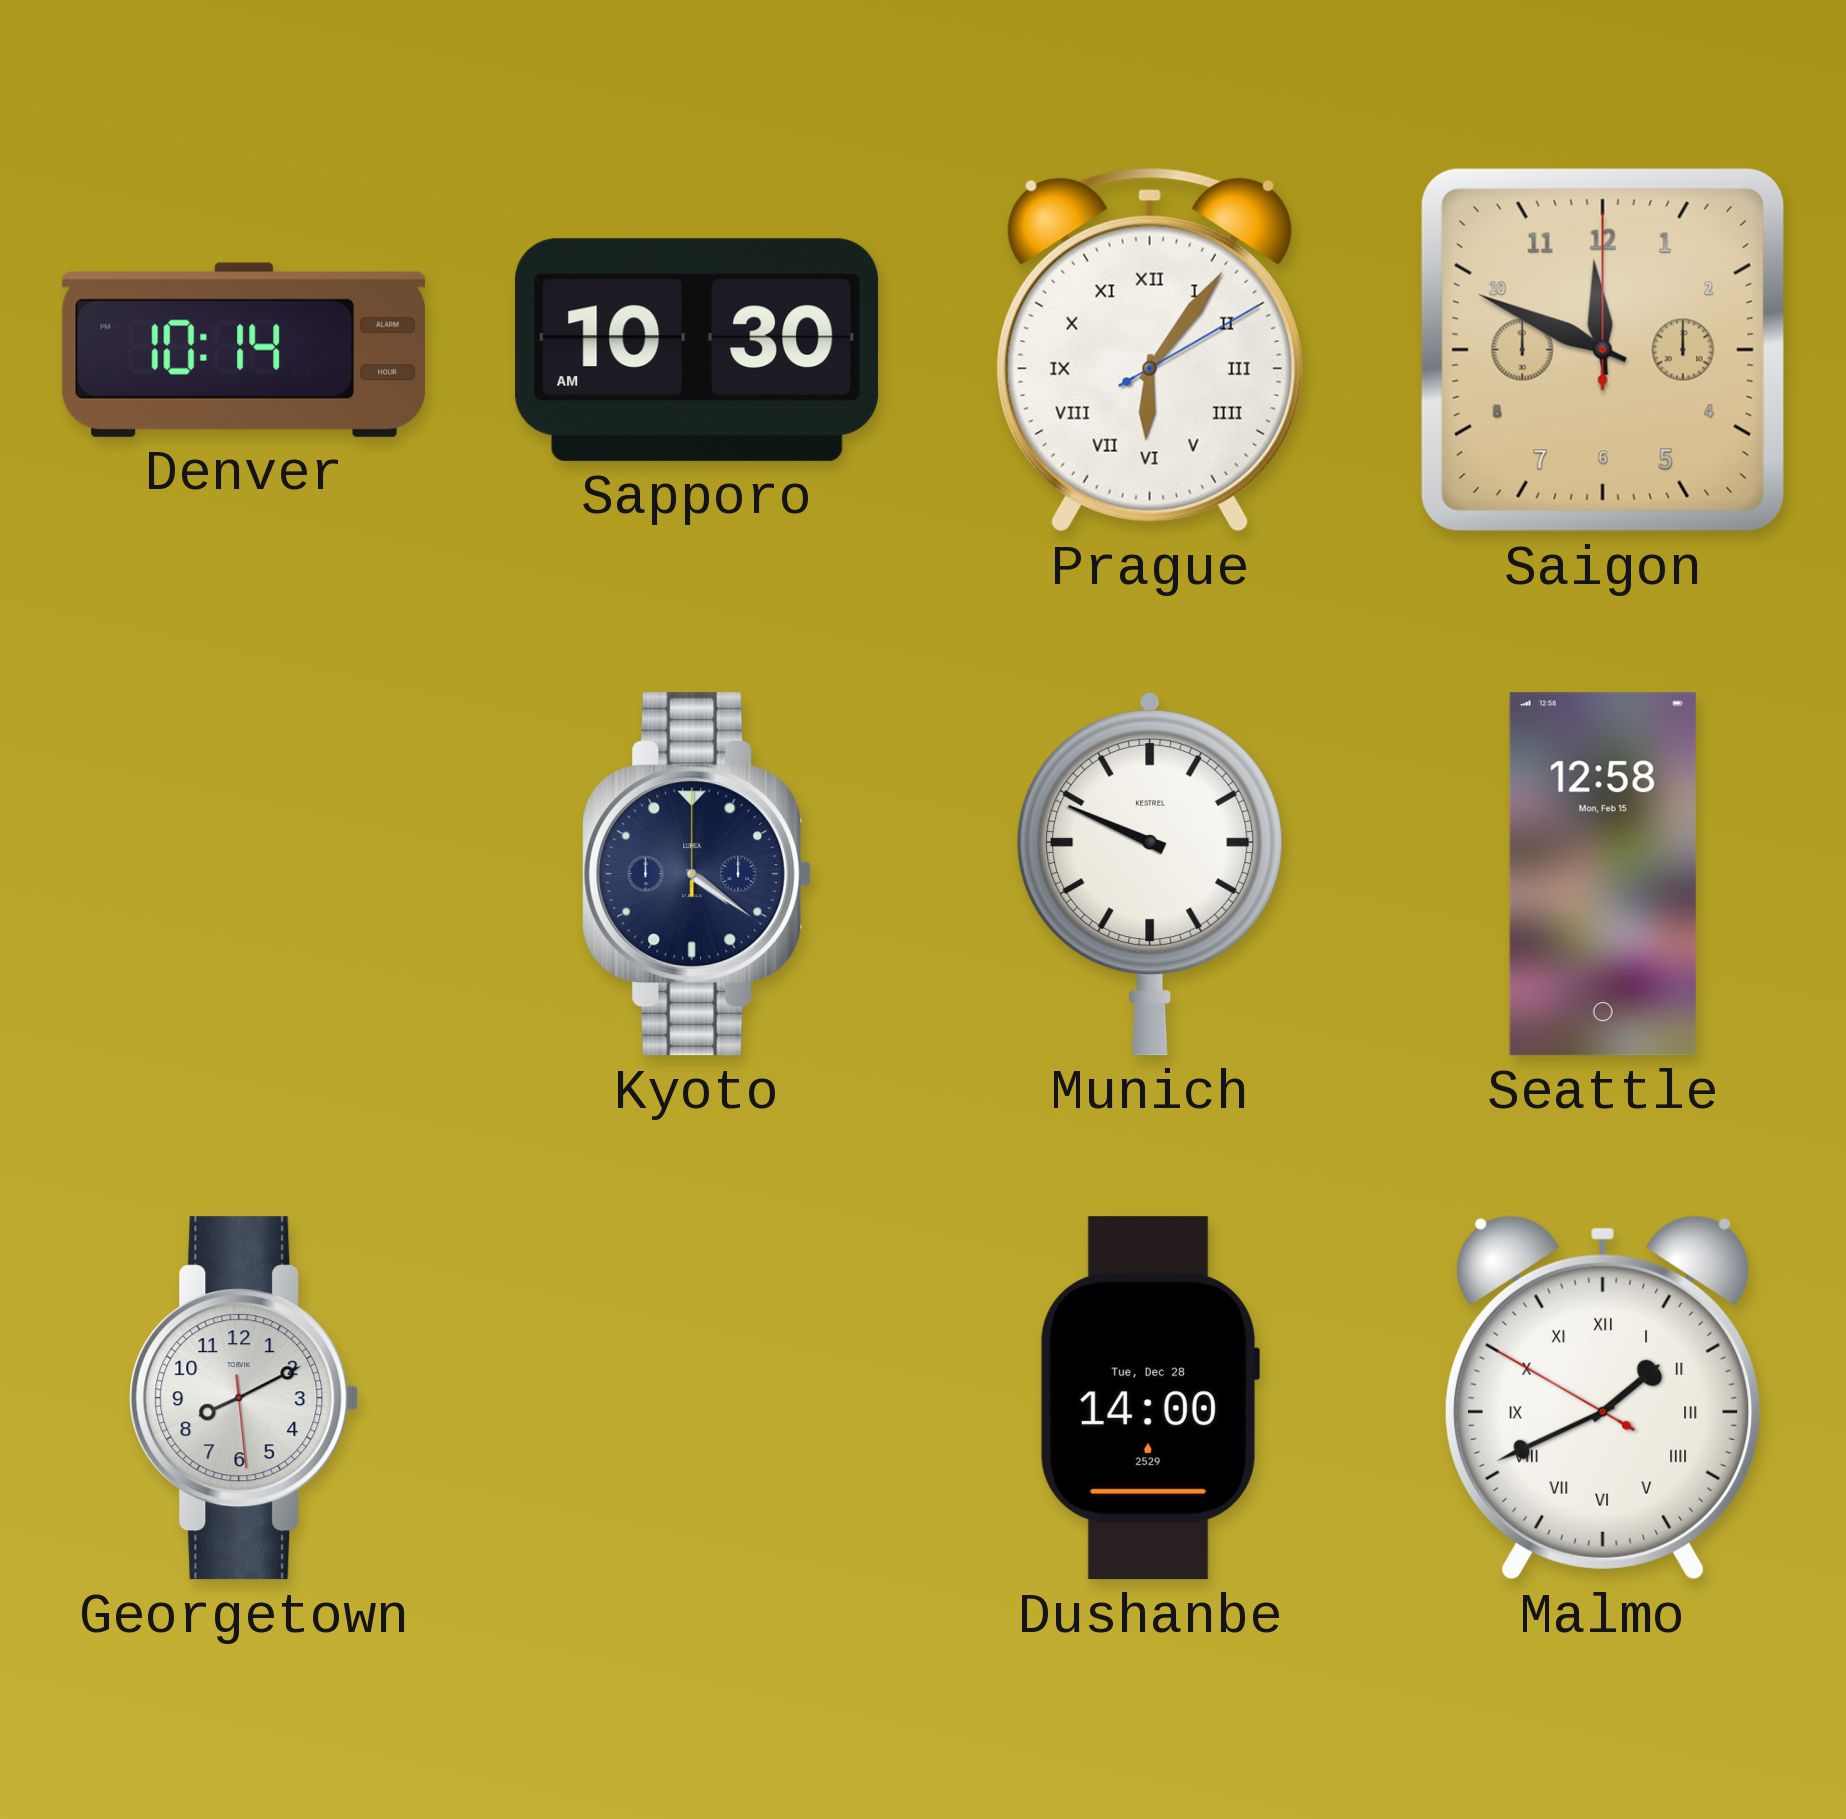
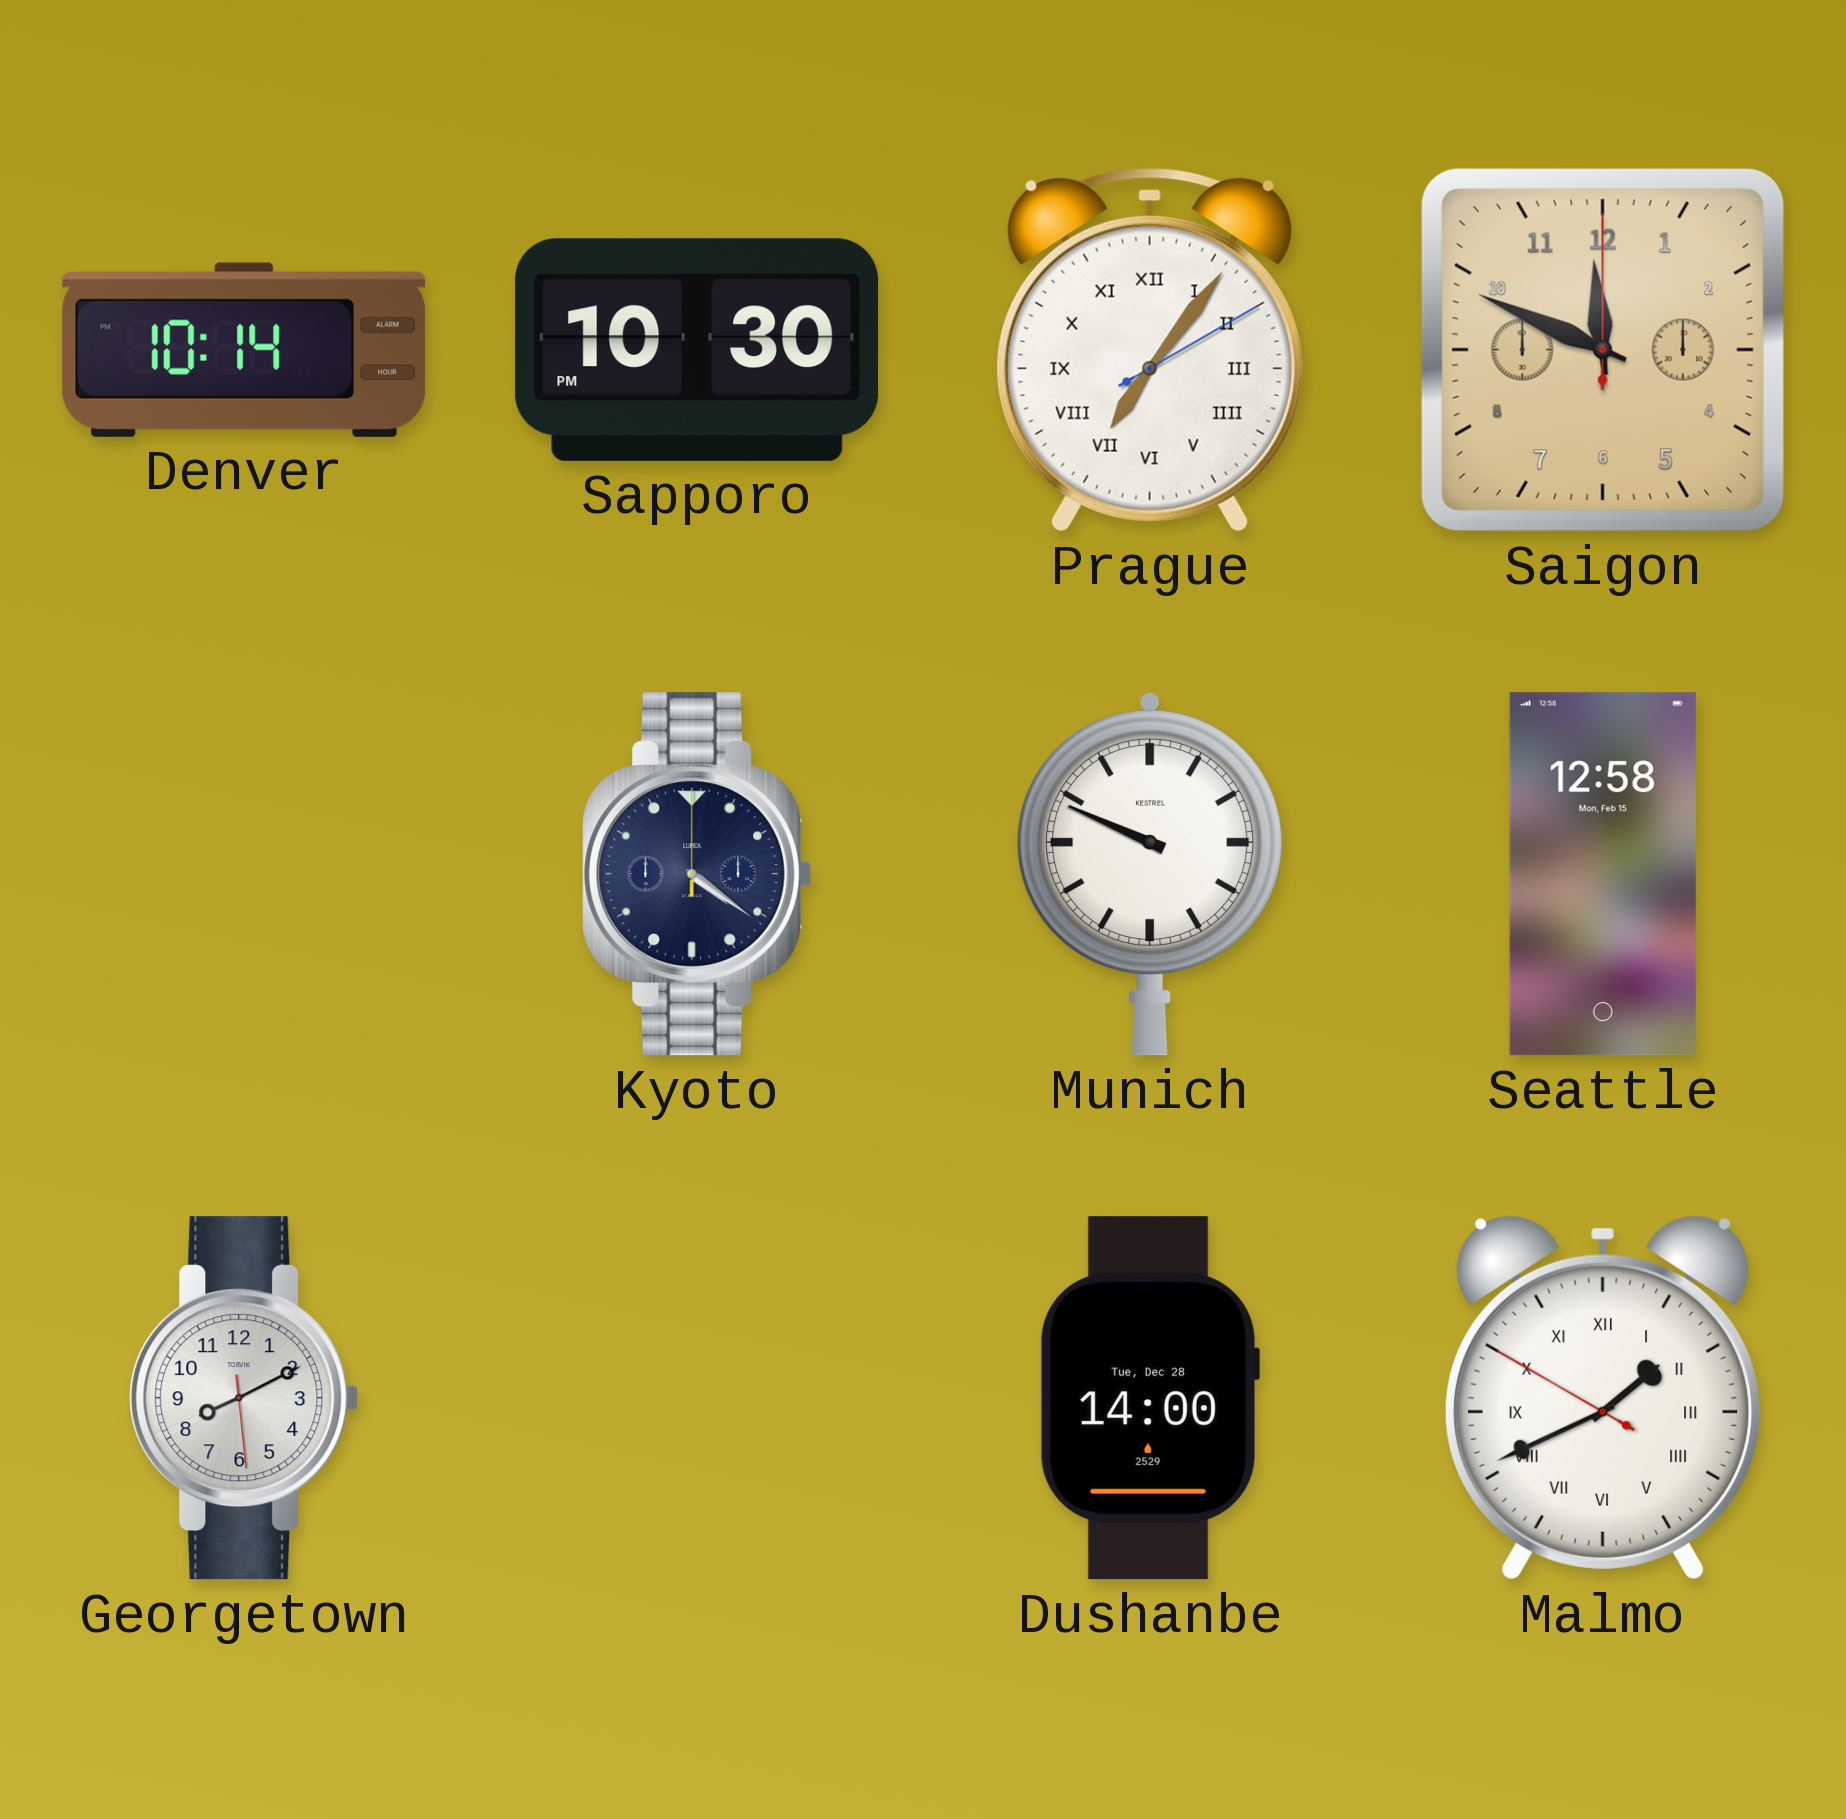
Sapporo: 10:30 AM -> 10:30 PM
Prague: 6:06 -> 7:06
